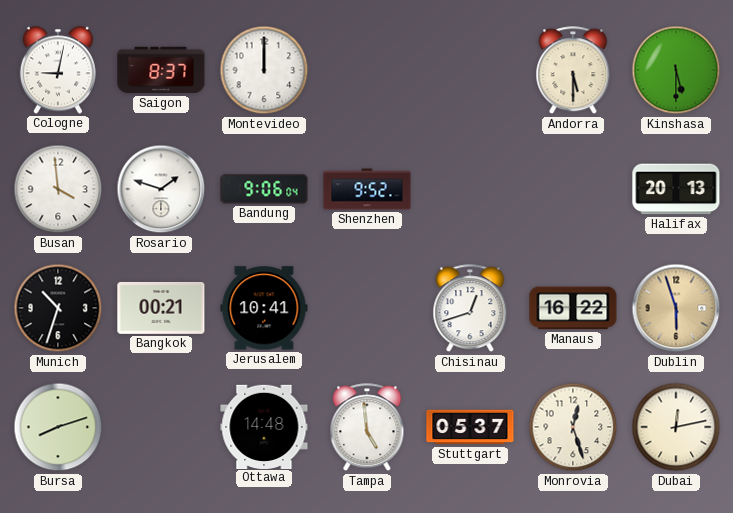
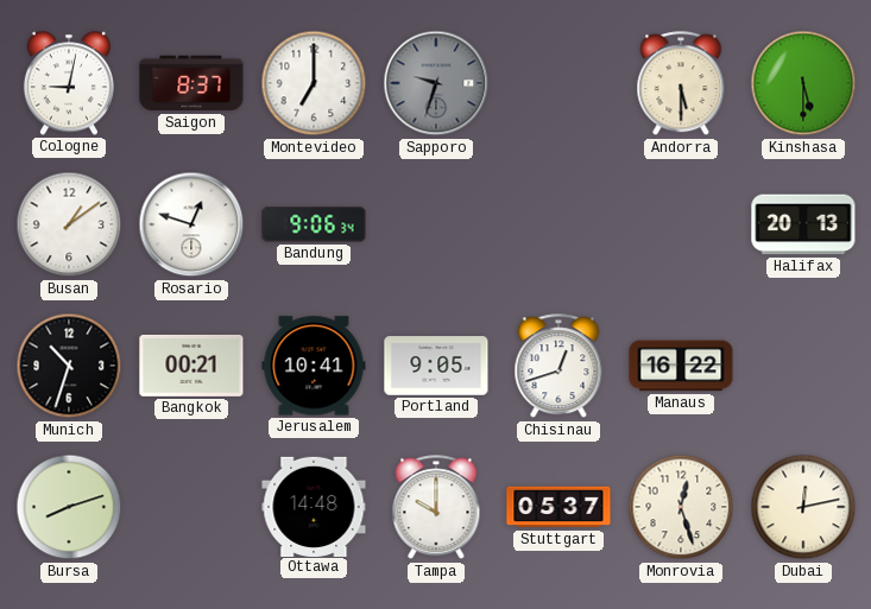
Montevideo: 12:00 -> 7:00
Sapporo: none -> 9:33
Busan: 3:59 -> 1:09
Rosario: 1:48 -> 12:48
Bandung: 9:06:04 -> 9:06:34
Shenzhen: 9:52 -> none
Portland: none -> 9:05
Dublin: 5:57 -> none
Tampa: 4:59 -> 10:00
